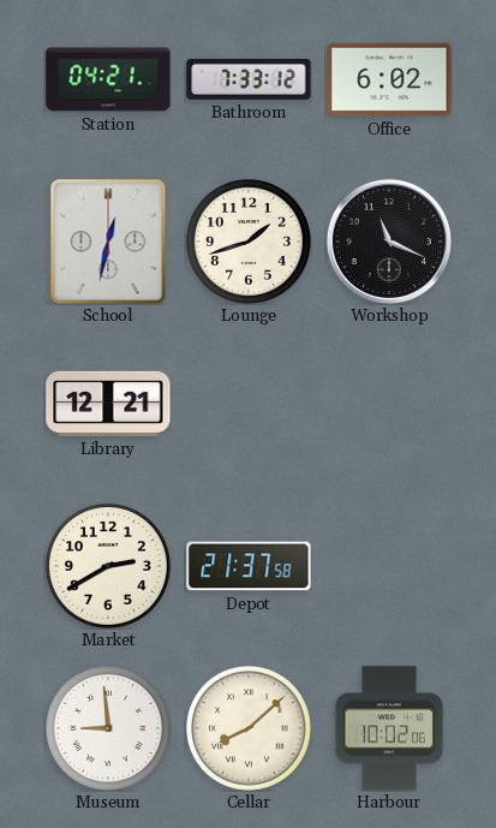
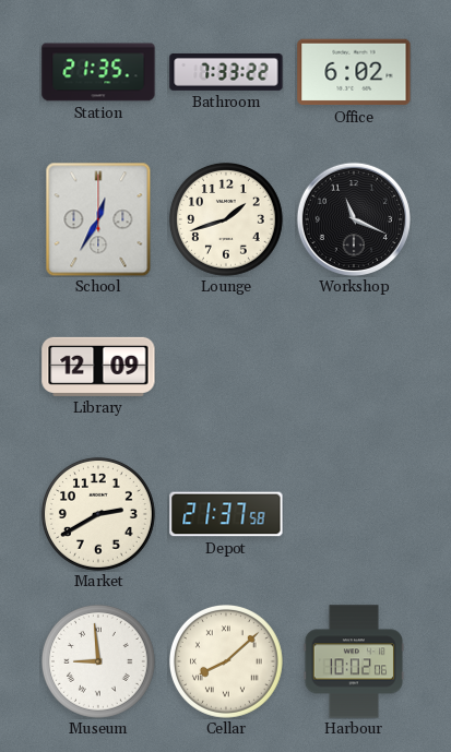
Station: 04:21 -> 21:35
Bathroom: 7:33:12 -> 7:33:22
School: 12:32 -> 12:35
Library: 12:21 -> 12:09
